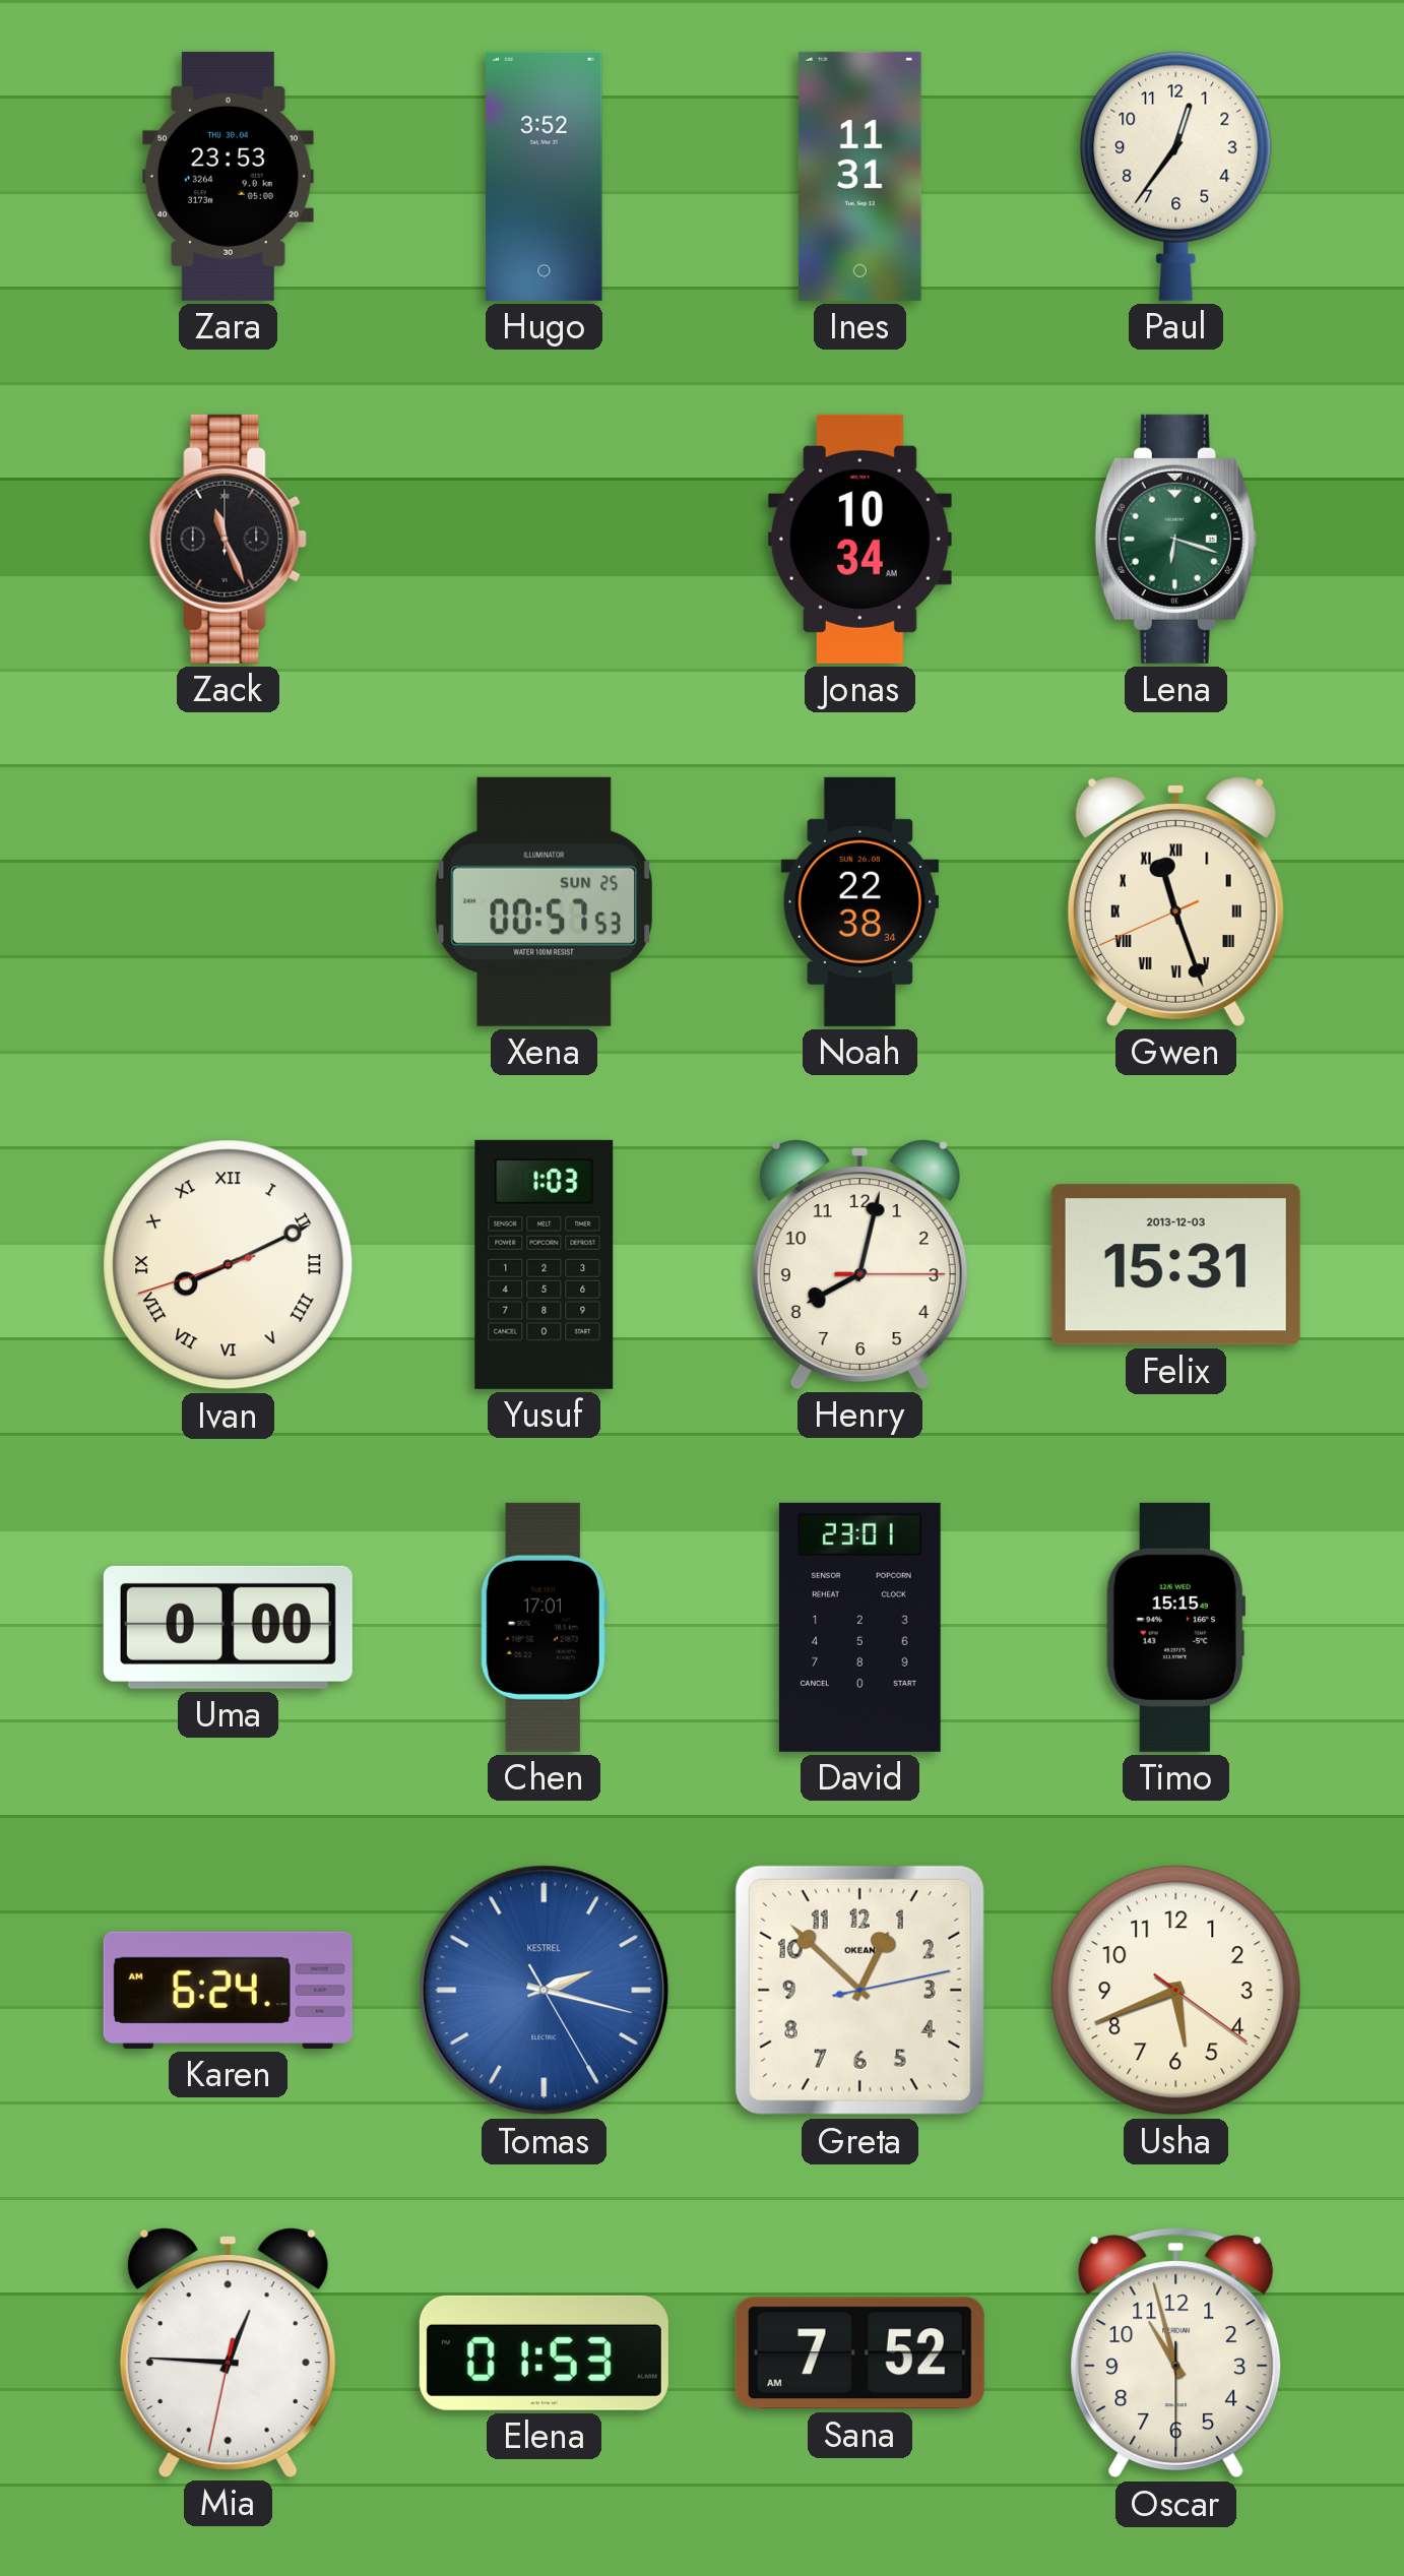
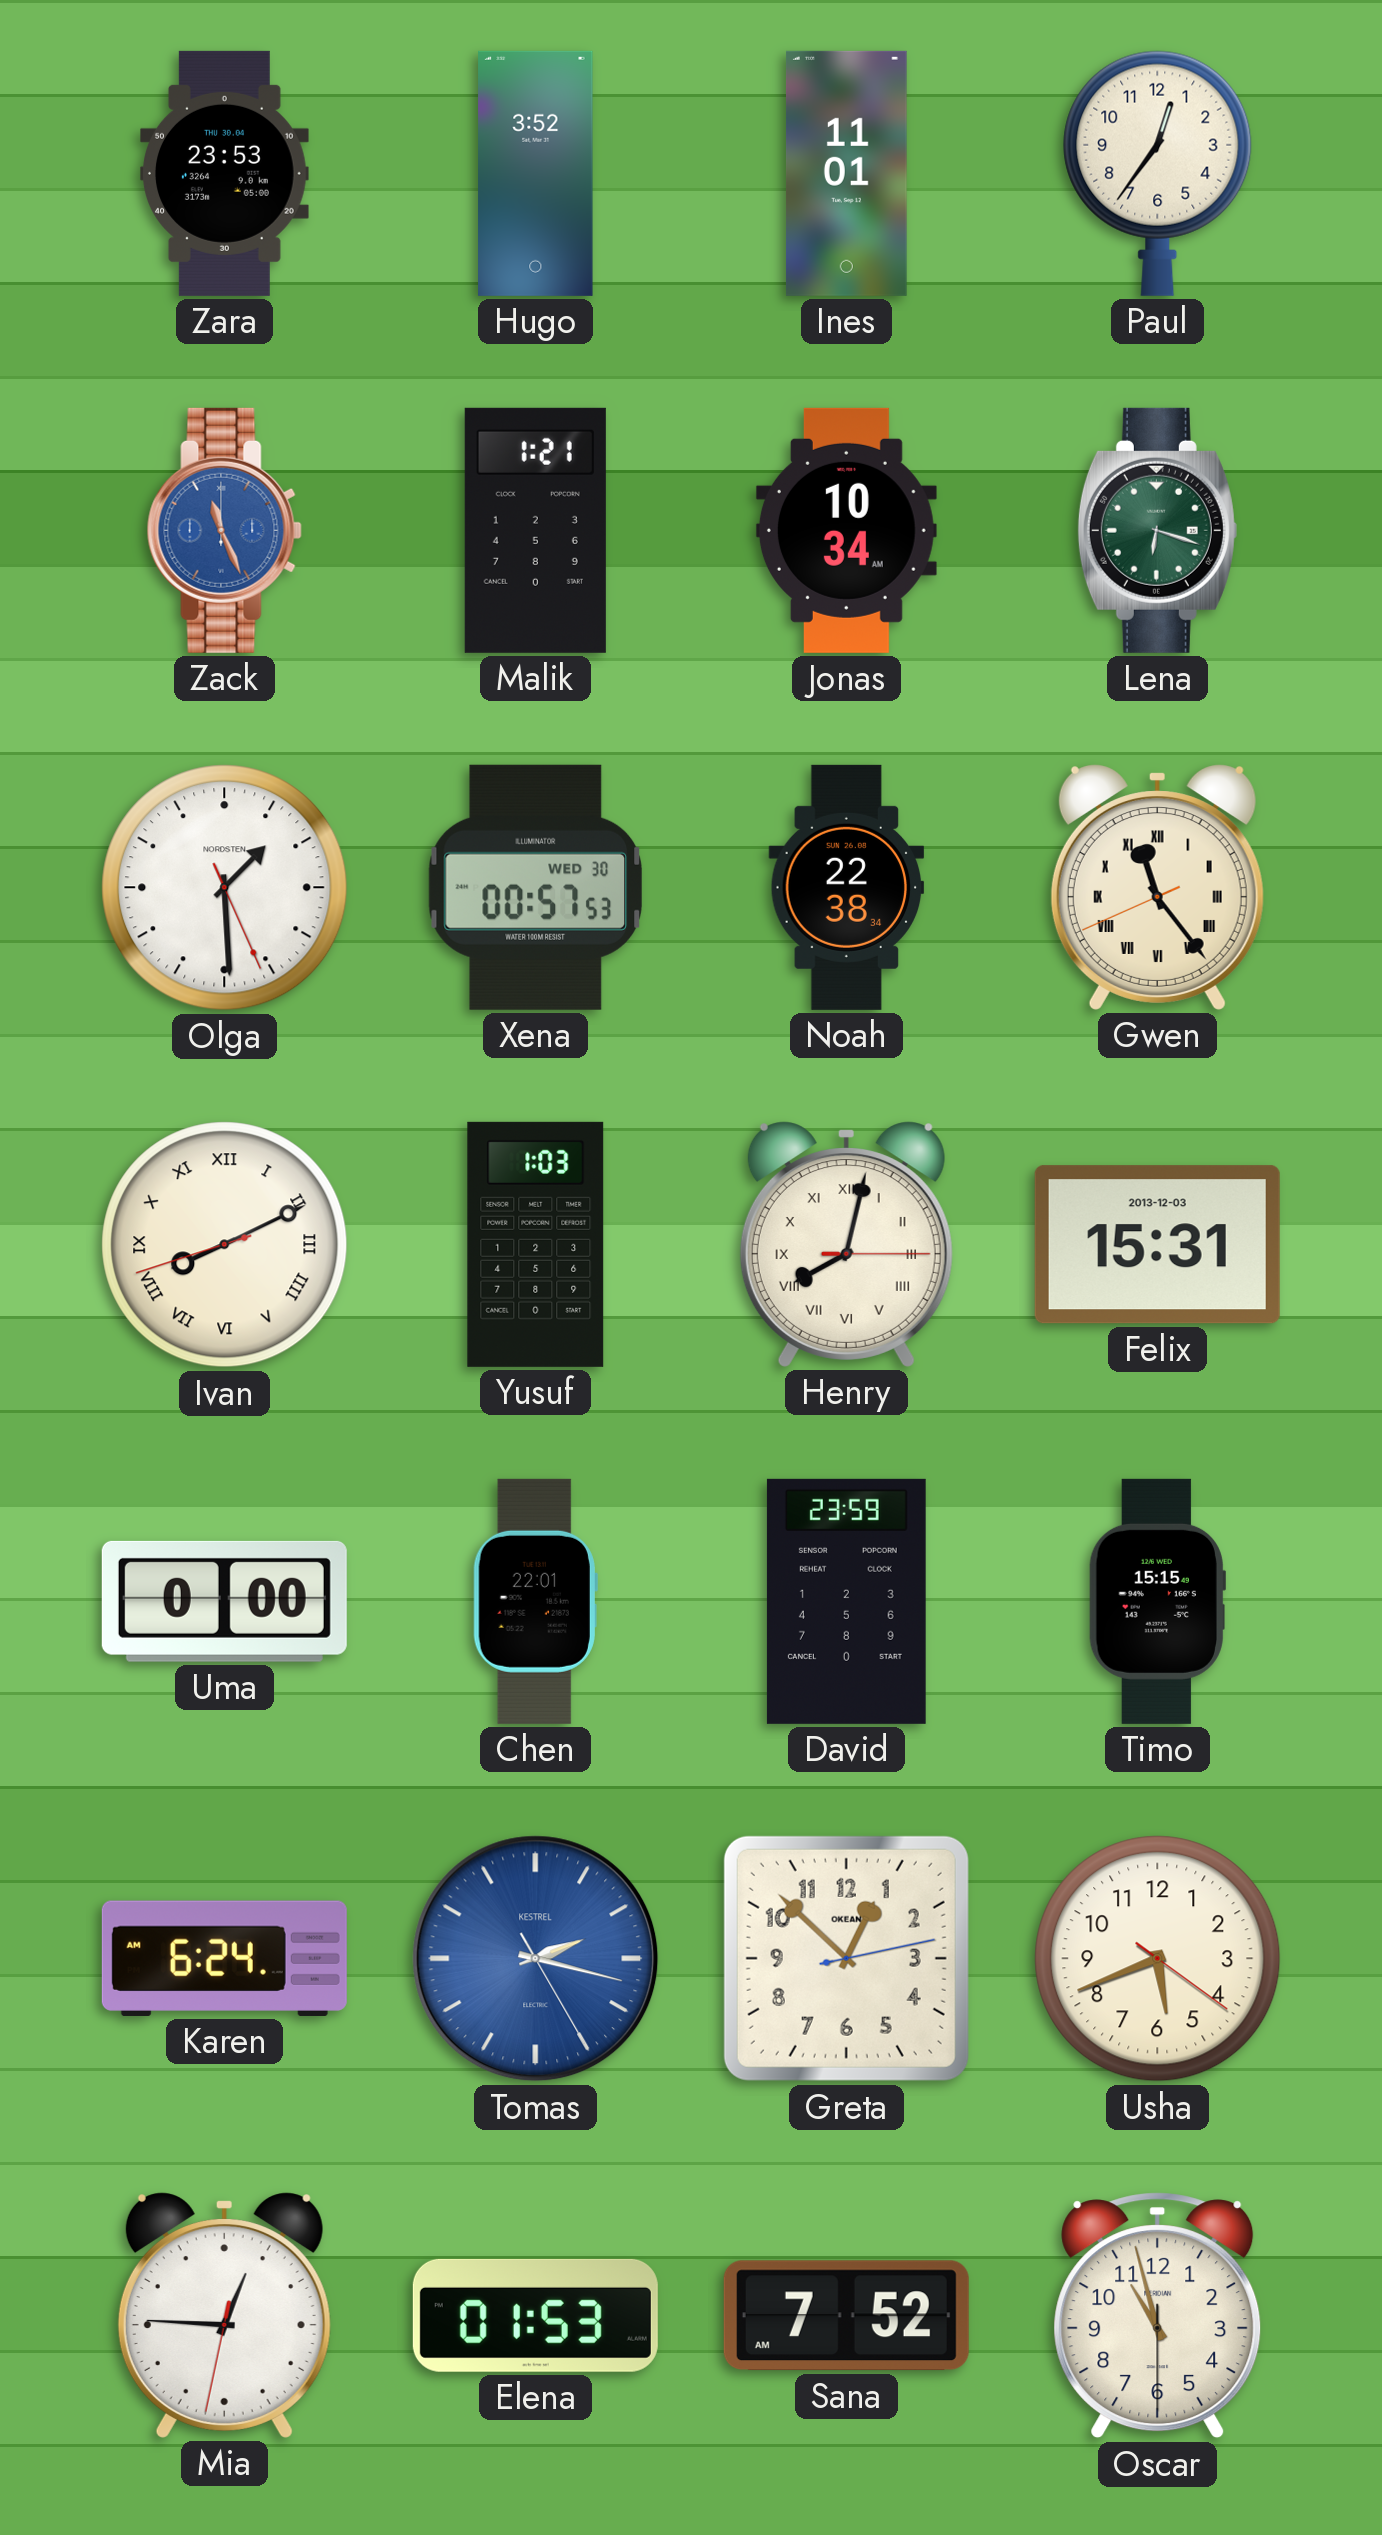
Ines: 11:31 -> 11:01
Zack dial: black -> blue
Malik: none -> 1:21
Olga: none -> 1:29
Xena date: SUN 25 -> WED 30
Gwen: 11:26 -> 11:23
Henry numerals: Arabic -> Roman
Chen: 17:01 -> 22:01
David: 23:01 -> 23:59
